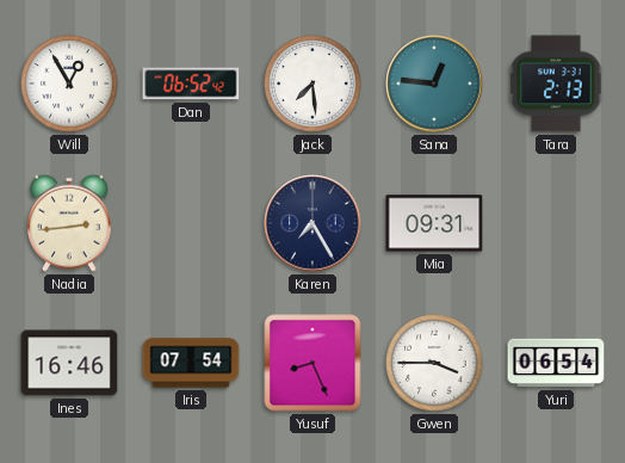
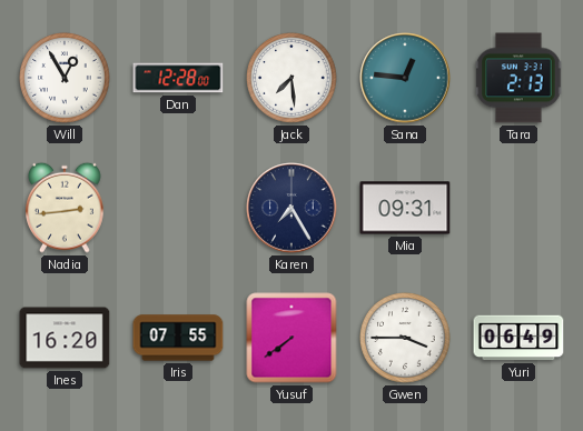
Dan: 06:52 -> 12:28
Ines: 16:46 -> 16:20
Iris: 07:54 -> 07:55
Yusuf: 8:26 -> 7:39
Yuri: 06:54 -> 06:49
